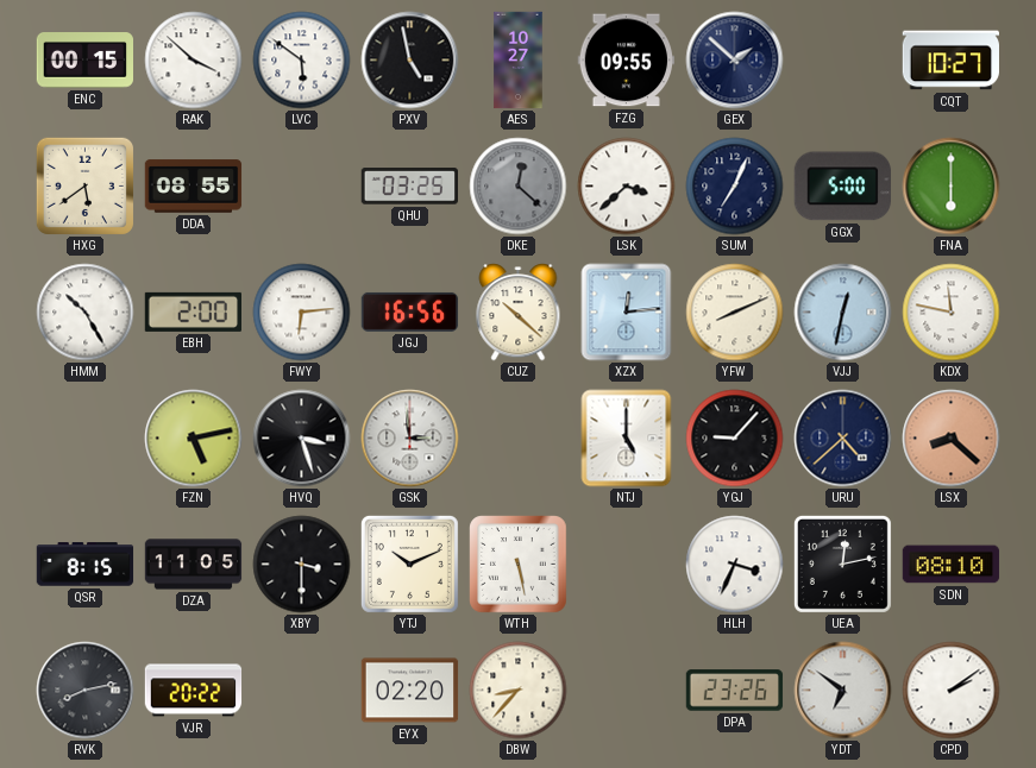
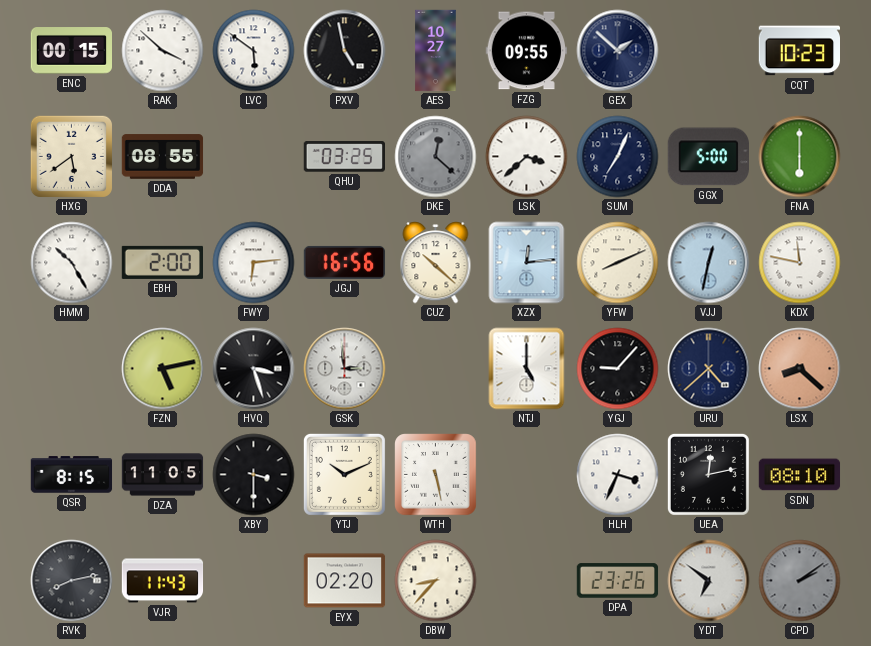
CQT: 10:27 -> 10:23
VJR: 20:22 -> 11:43
CPD dial: white -> grey
